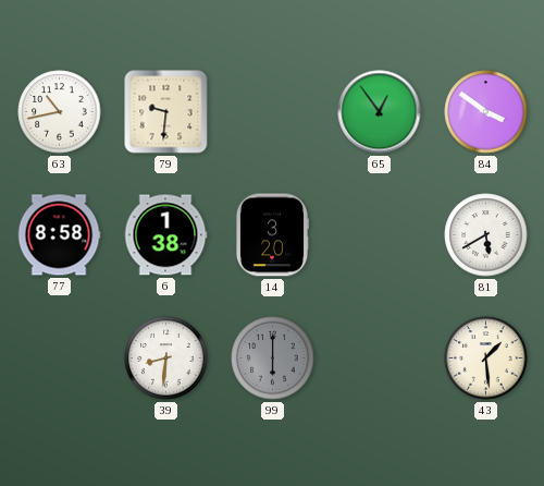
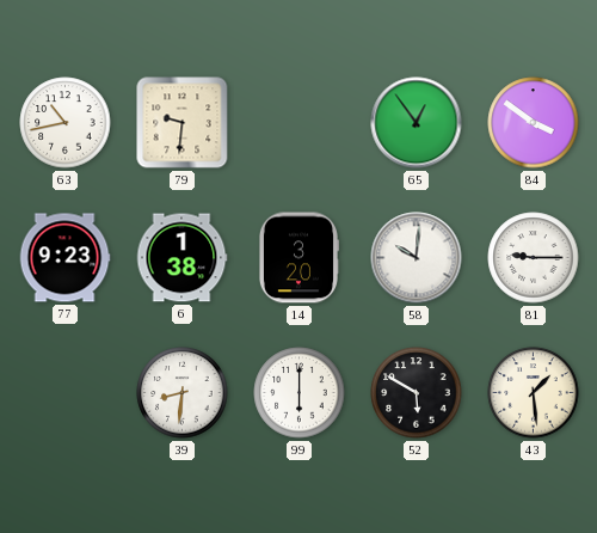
77: 8:58 -> 9:23
58: none -> 10:01
81: 5:40 -> 9:15
99 dial: grey -> white
52: none -> 5:50
